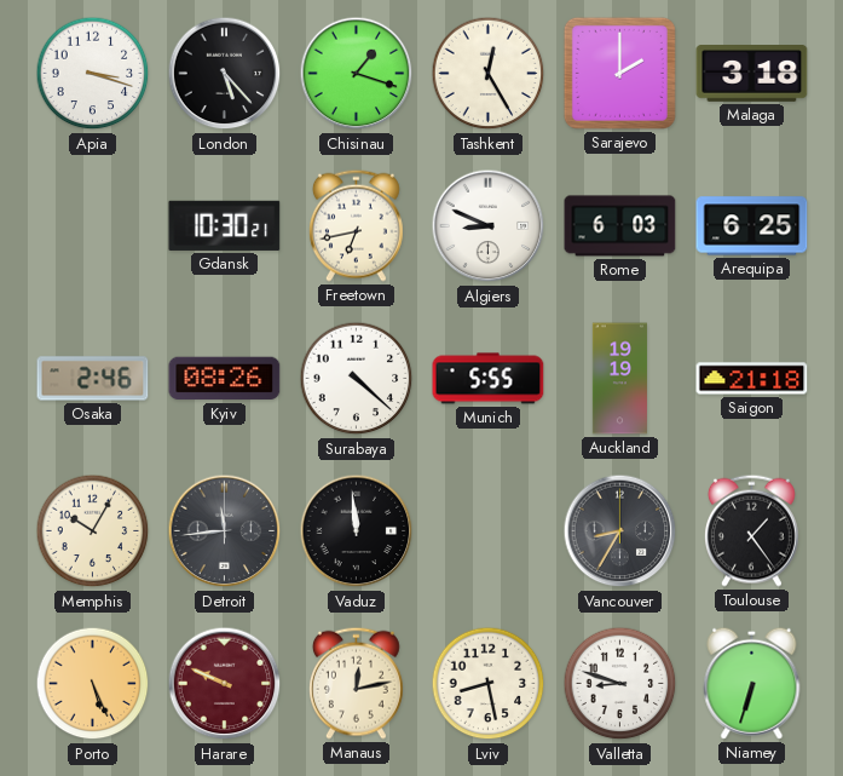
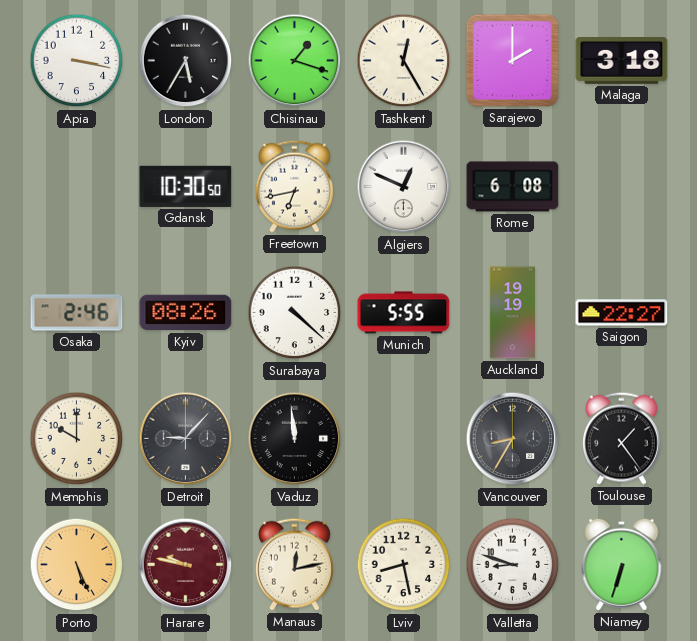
Apia: 3:18 -> 3:17
London: 5:23 -> 5:35
Gdansk: 10:30:21 -> 10:30:50
Algiers: 8:49 -> 12:49
Rome: 6:03 -> 6:08
Arequipa: 6:25 -> none
Saigon: 21:18 -> 22:27
Memphis: 10:05 -> 10:00
Detroit: 11:44 -> 9:07
Harare: 9:49 -> 9:47
